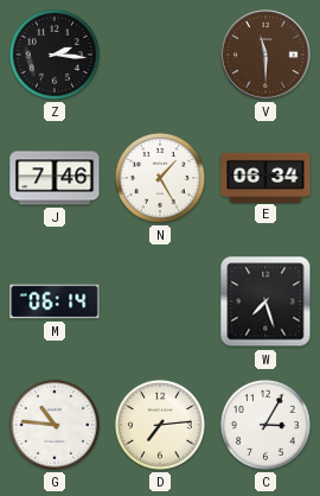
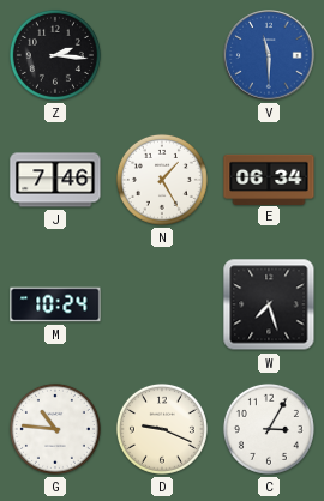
V dial: brown -> blue
M: 06:14 -> 10:24
D: 7:14 -> 9:19
